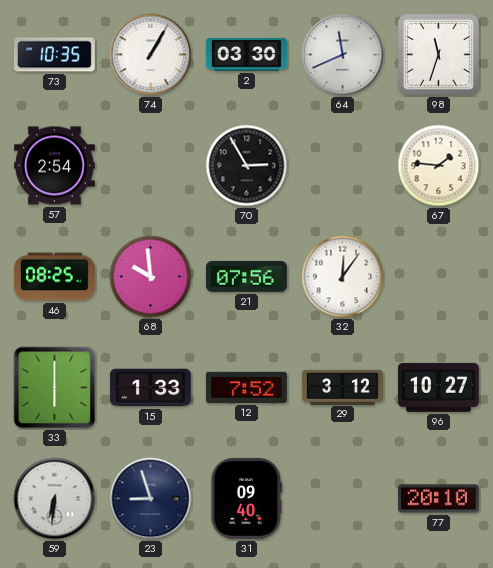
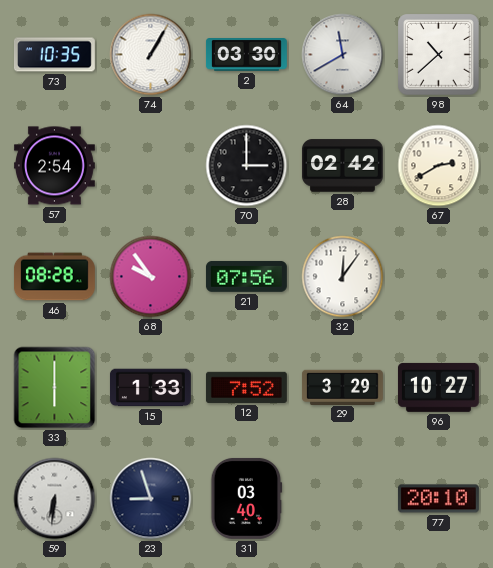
64: 11:41 -> 11:40
98: 11:33 -> 10:38
70: 2:55 -> 3:00
28: none -> 02:42
67: 1:46 -> 2:40
46: 08:25 -> 08:28
68: 9:59 -> 9:54
29: 3:12 -> 3:29
31: 09:40 -> 03:40
